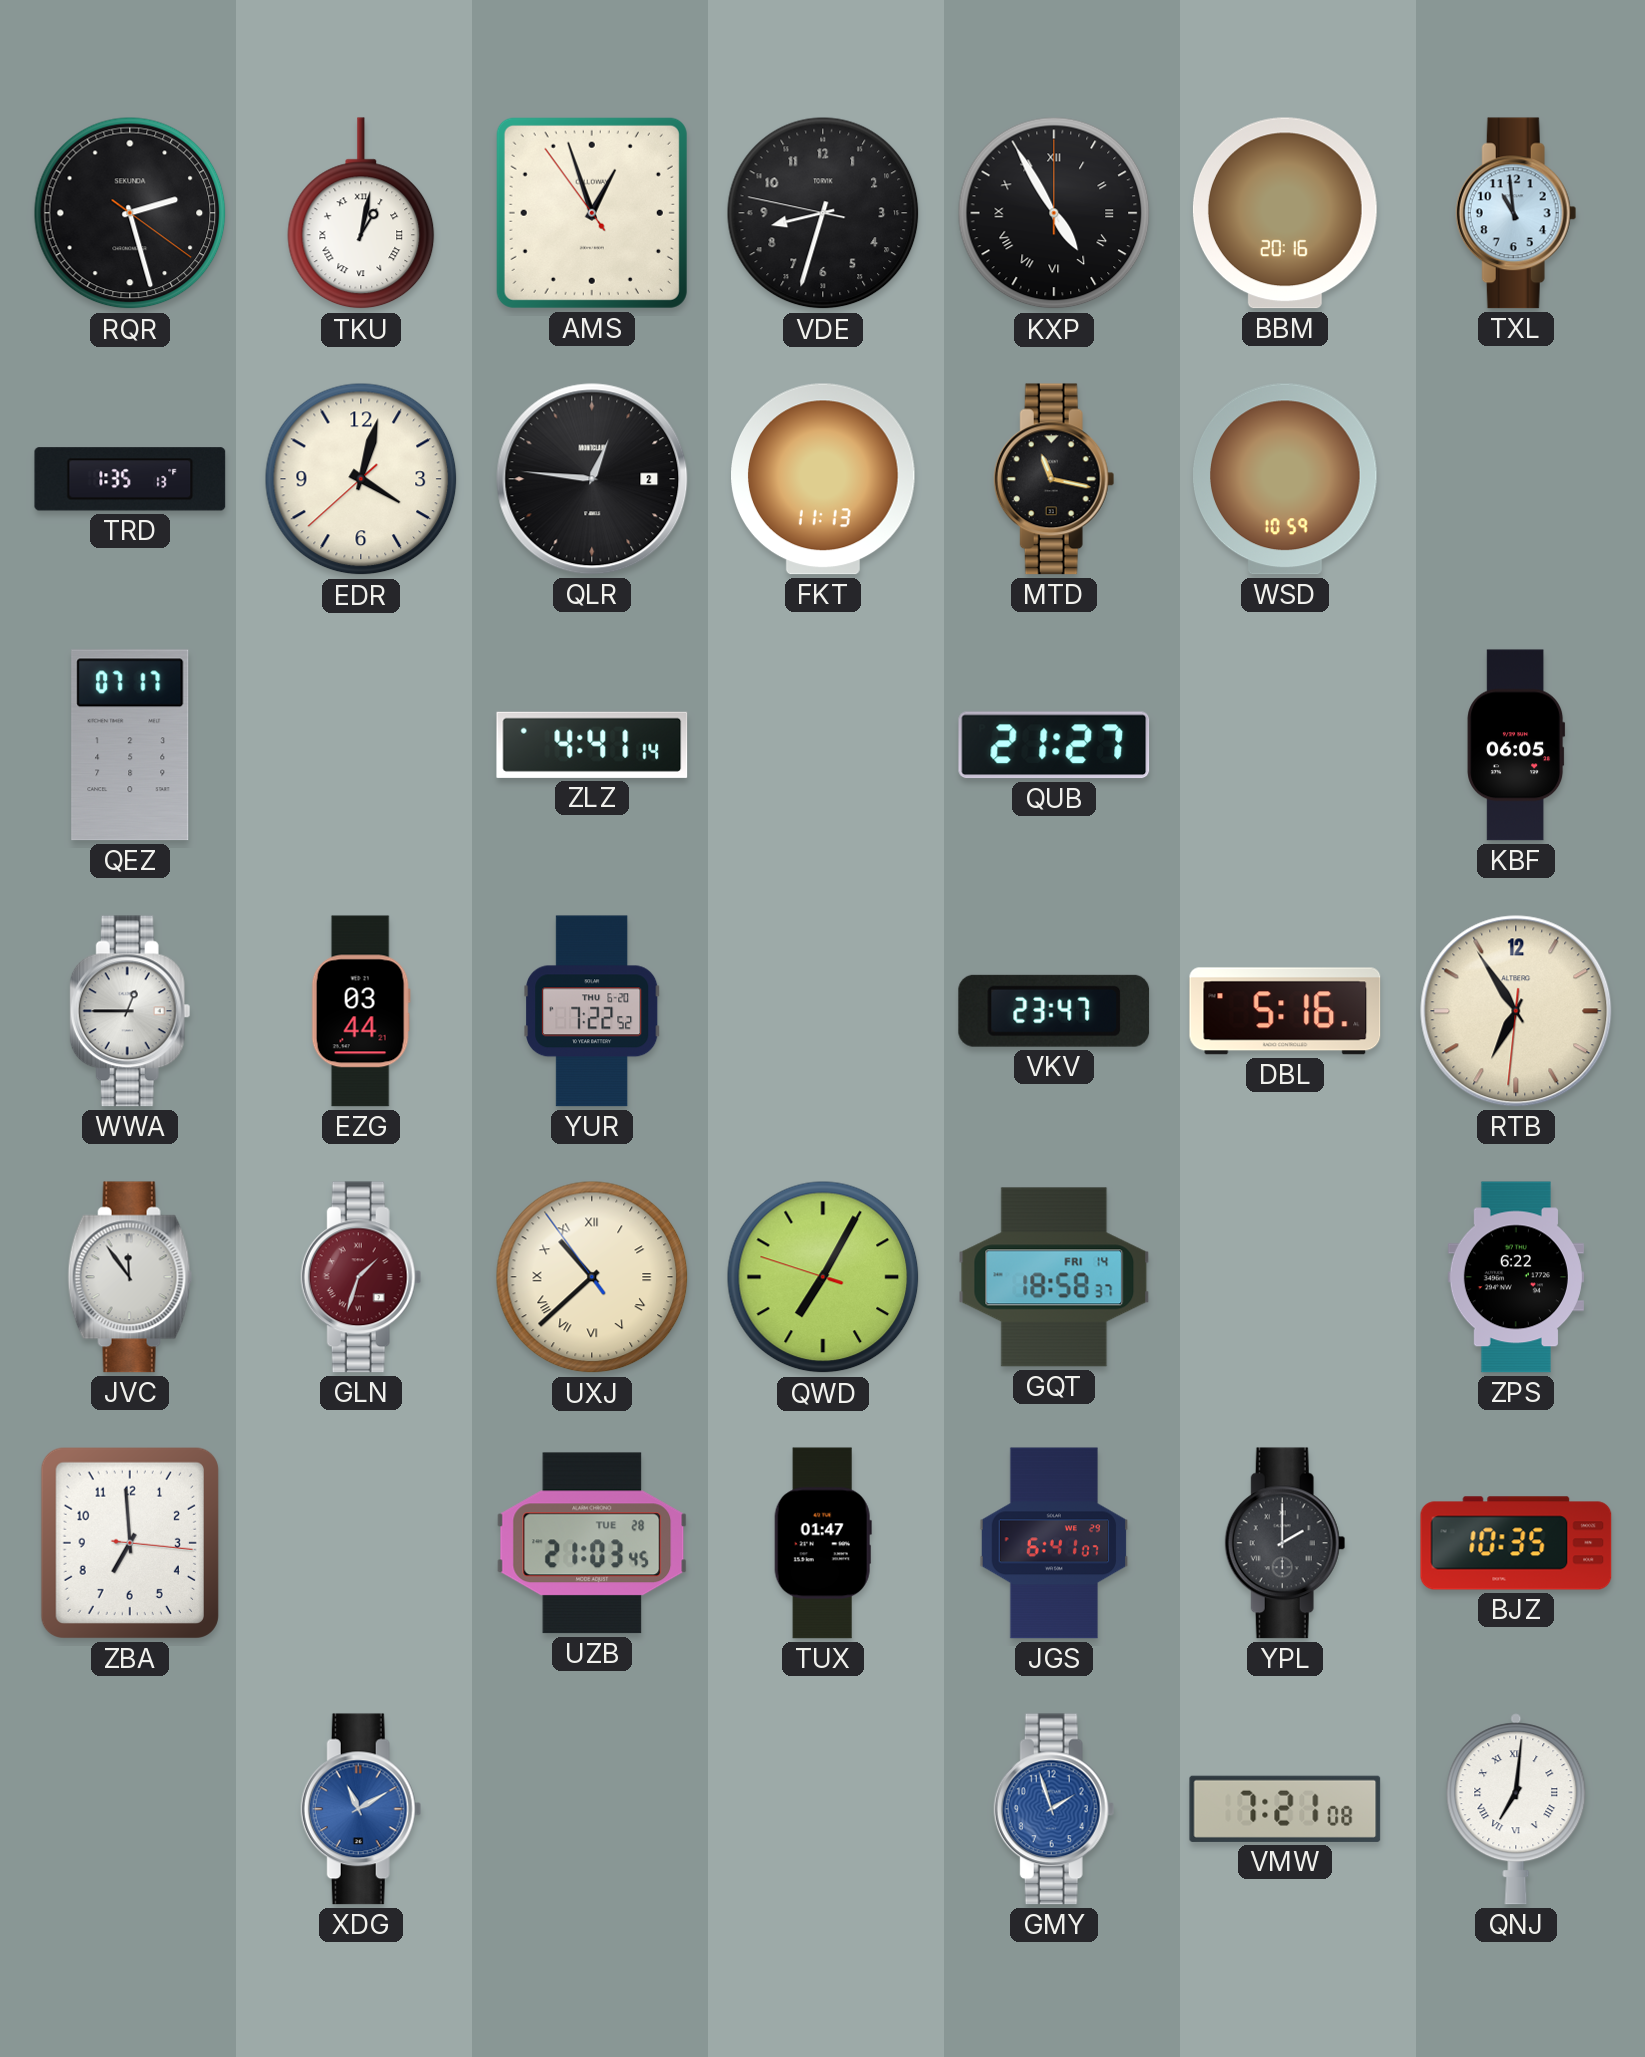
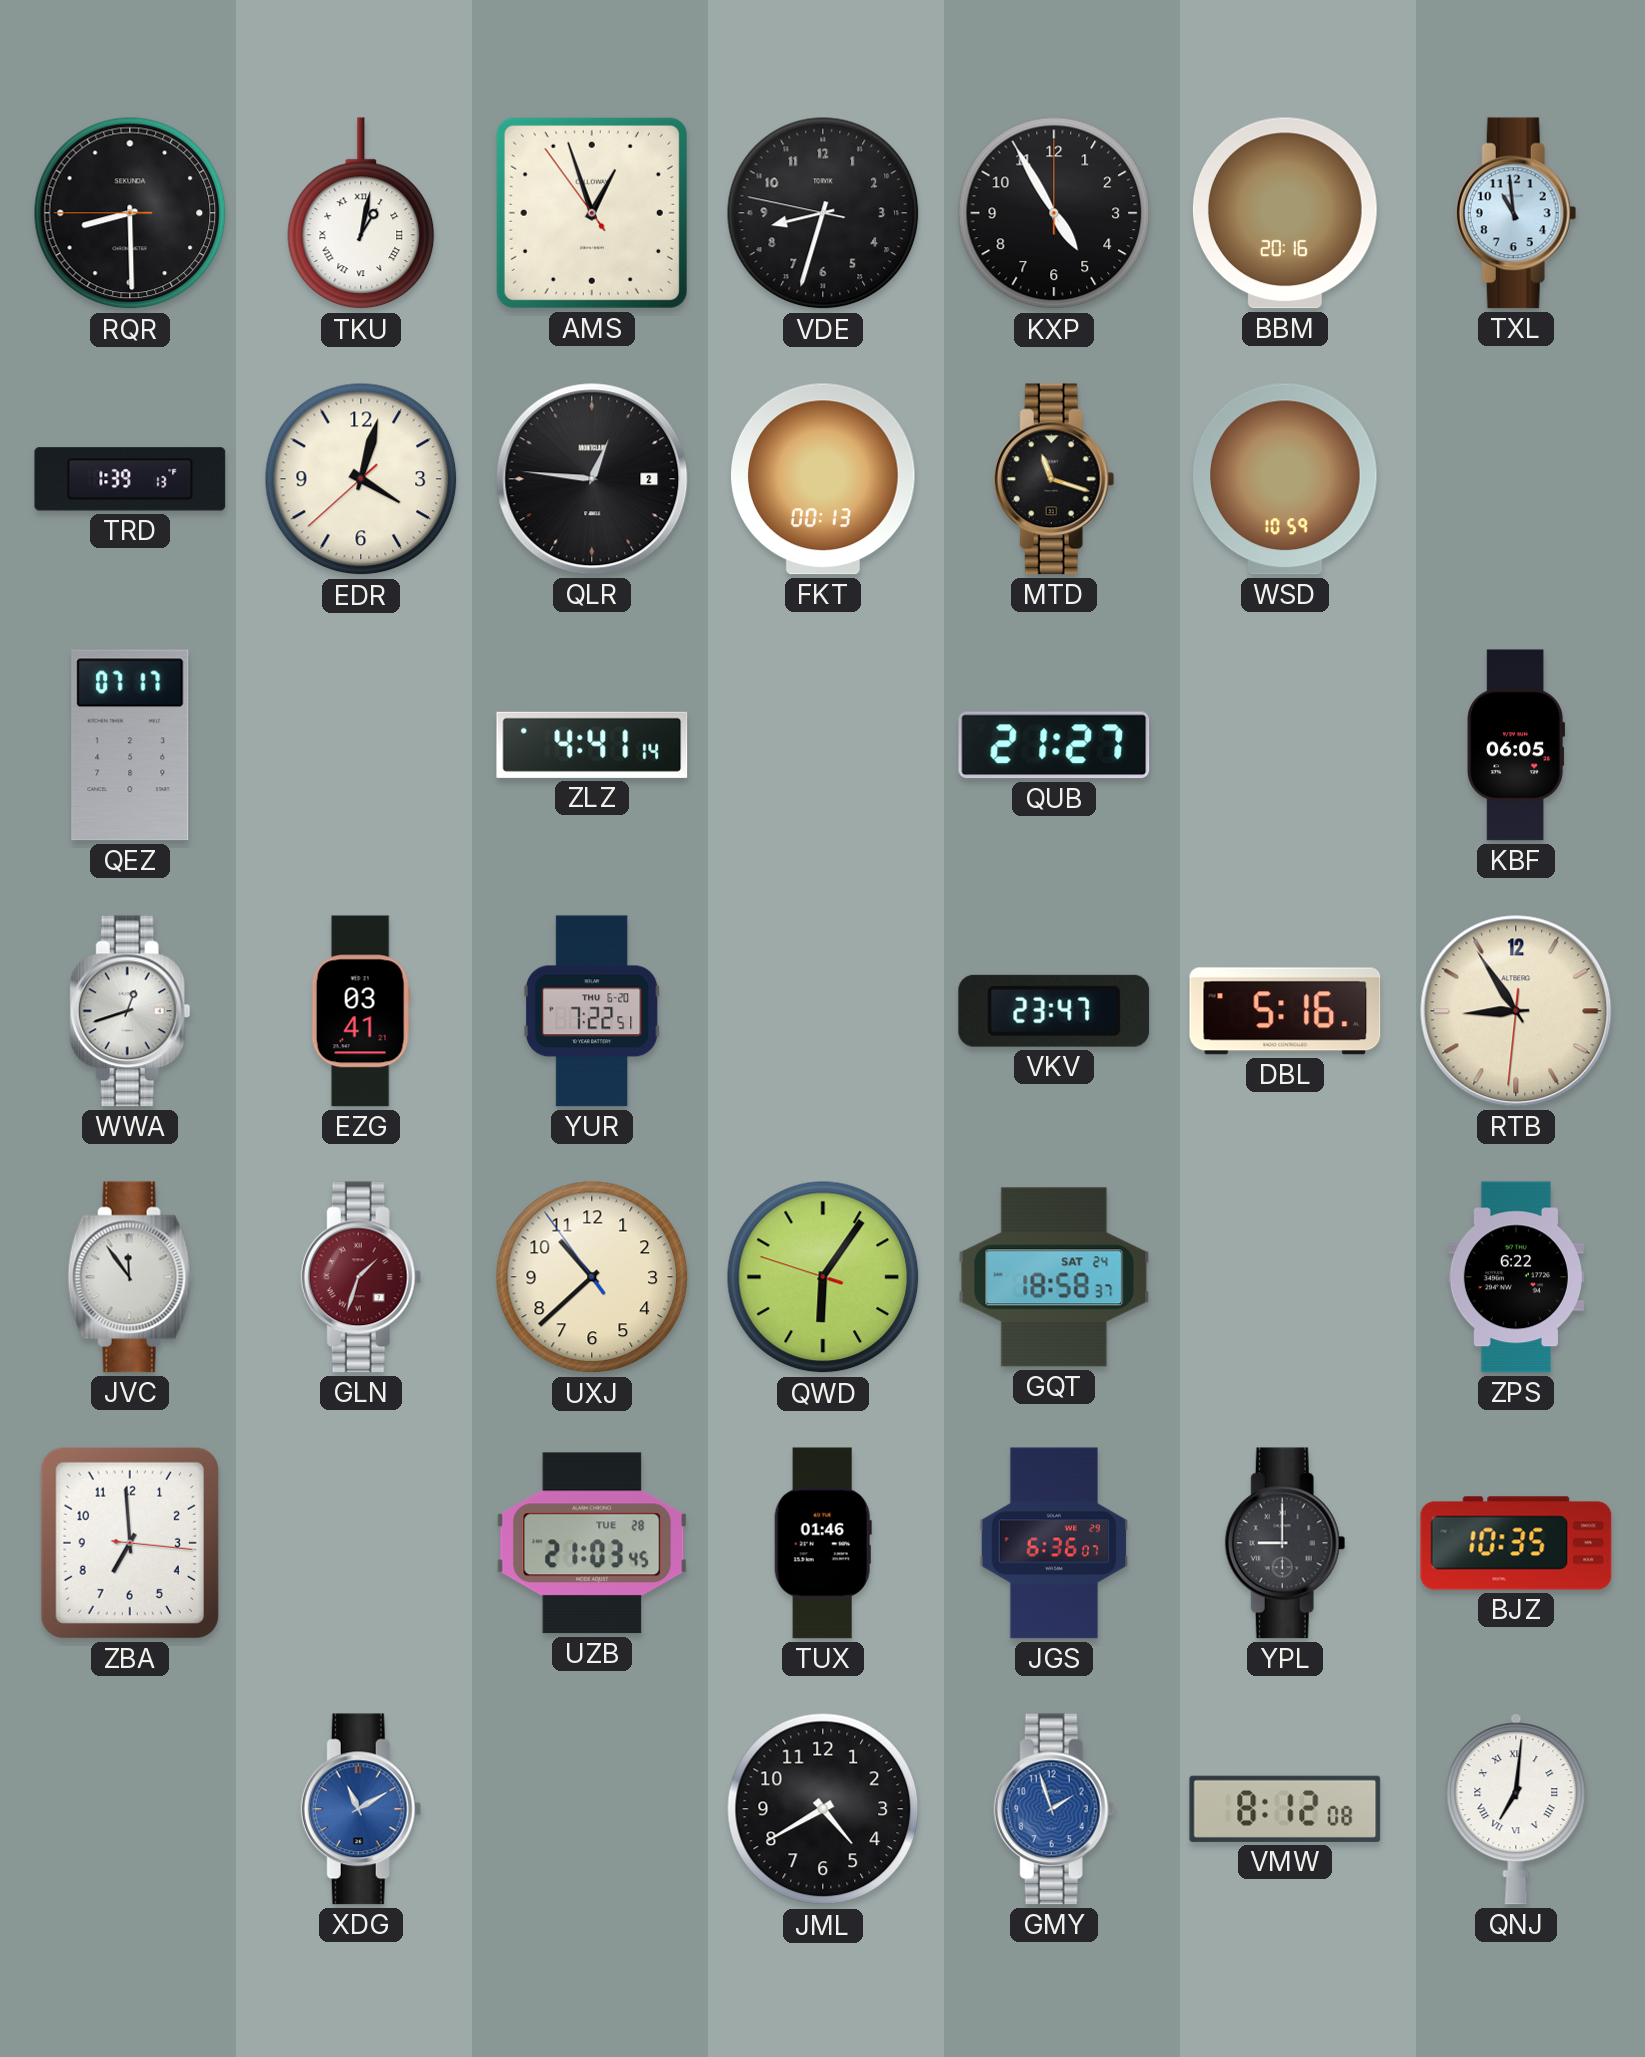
RQR: 2:27 -> 8:29
KXP numerals: Roman -> Arabic
TRD: 1:35 -> 1:39
FKT: 11:13 -> 00:13
MTD: 11:17 -> 11:18
WWA: 12:45 -> 12:42
EZG: 03:44 -> 03:41
YUR: 7:22:52 -> 7:22:51
RTB: 6:54 -> 8:54
UXJ numerals: Roman -> Arabic
QWD: 7:04 -> 6:05
GQT date: FRI 14 -> SAT 24
TUX: 01:47 -> 01:46
JGS: 6:41 -> 6:36
YPL: 2:00 -> 9:00
JML: none -> 4:40
VMW: 7:21 -> 8:12
